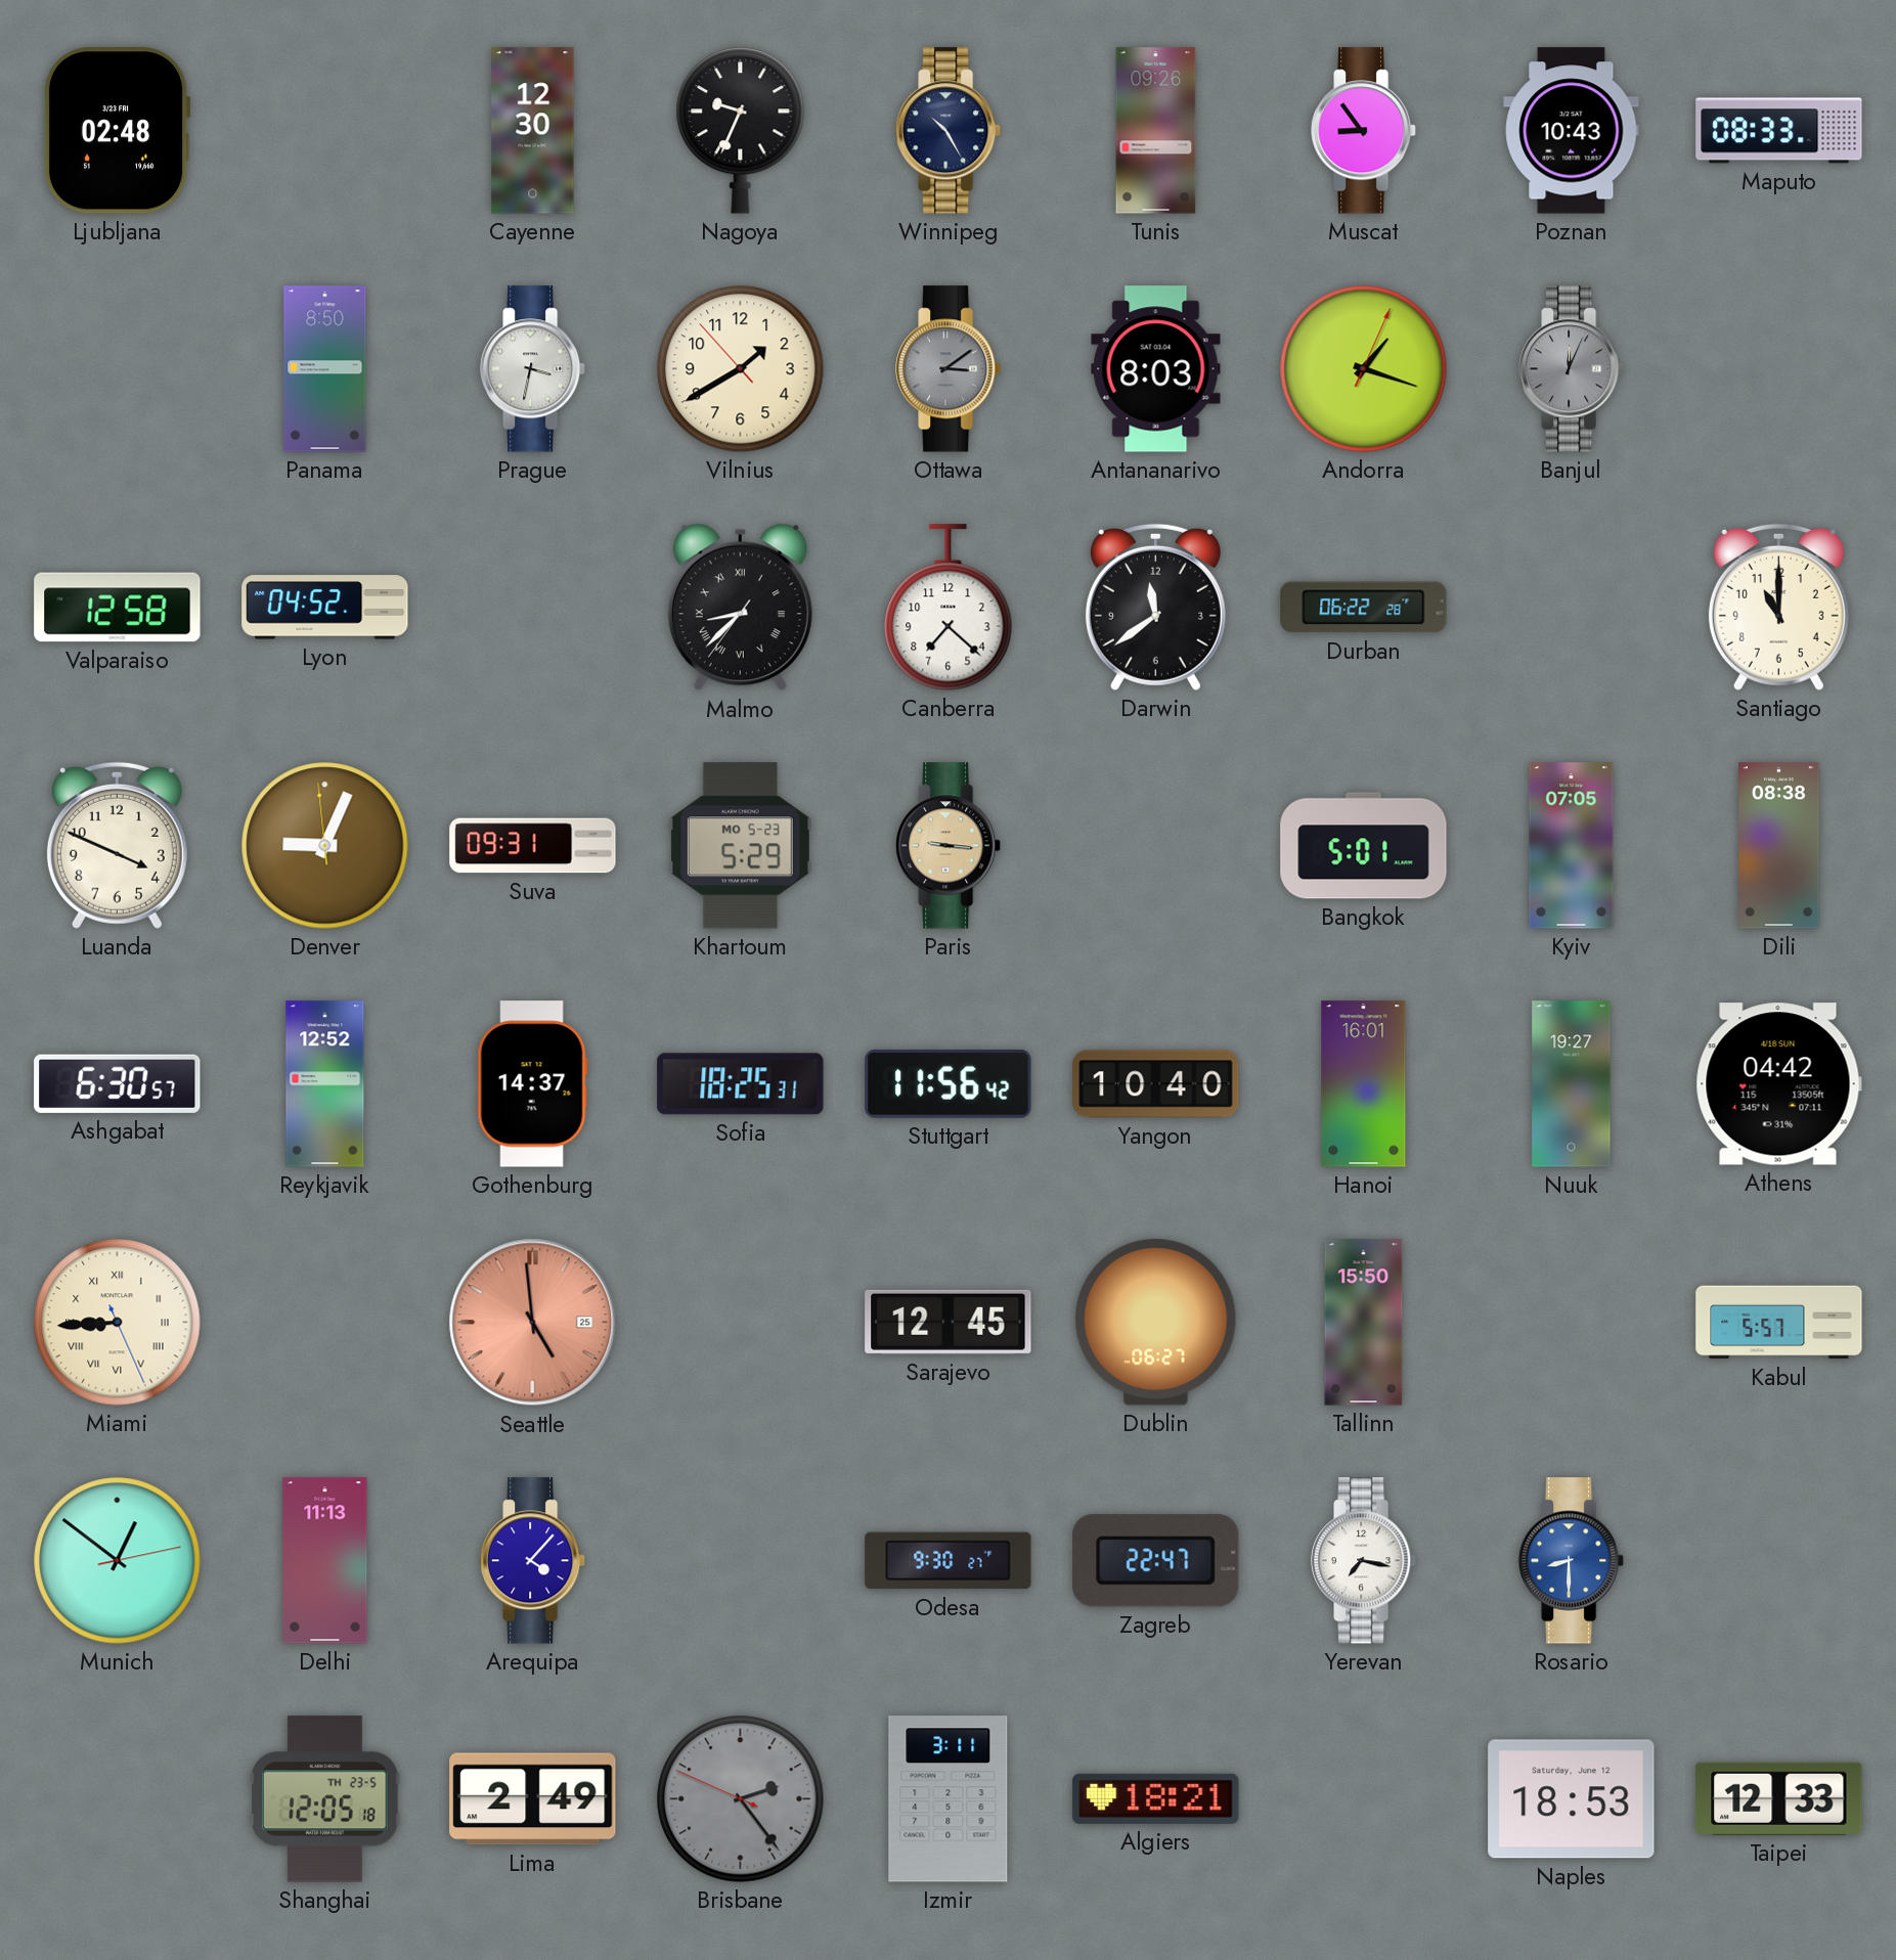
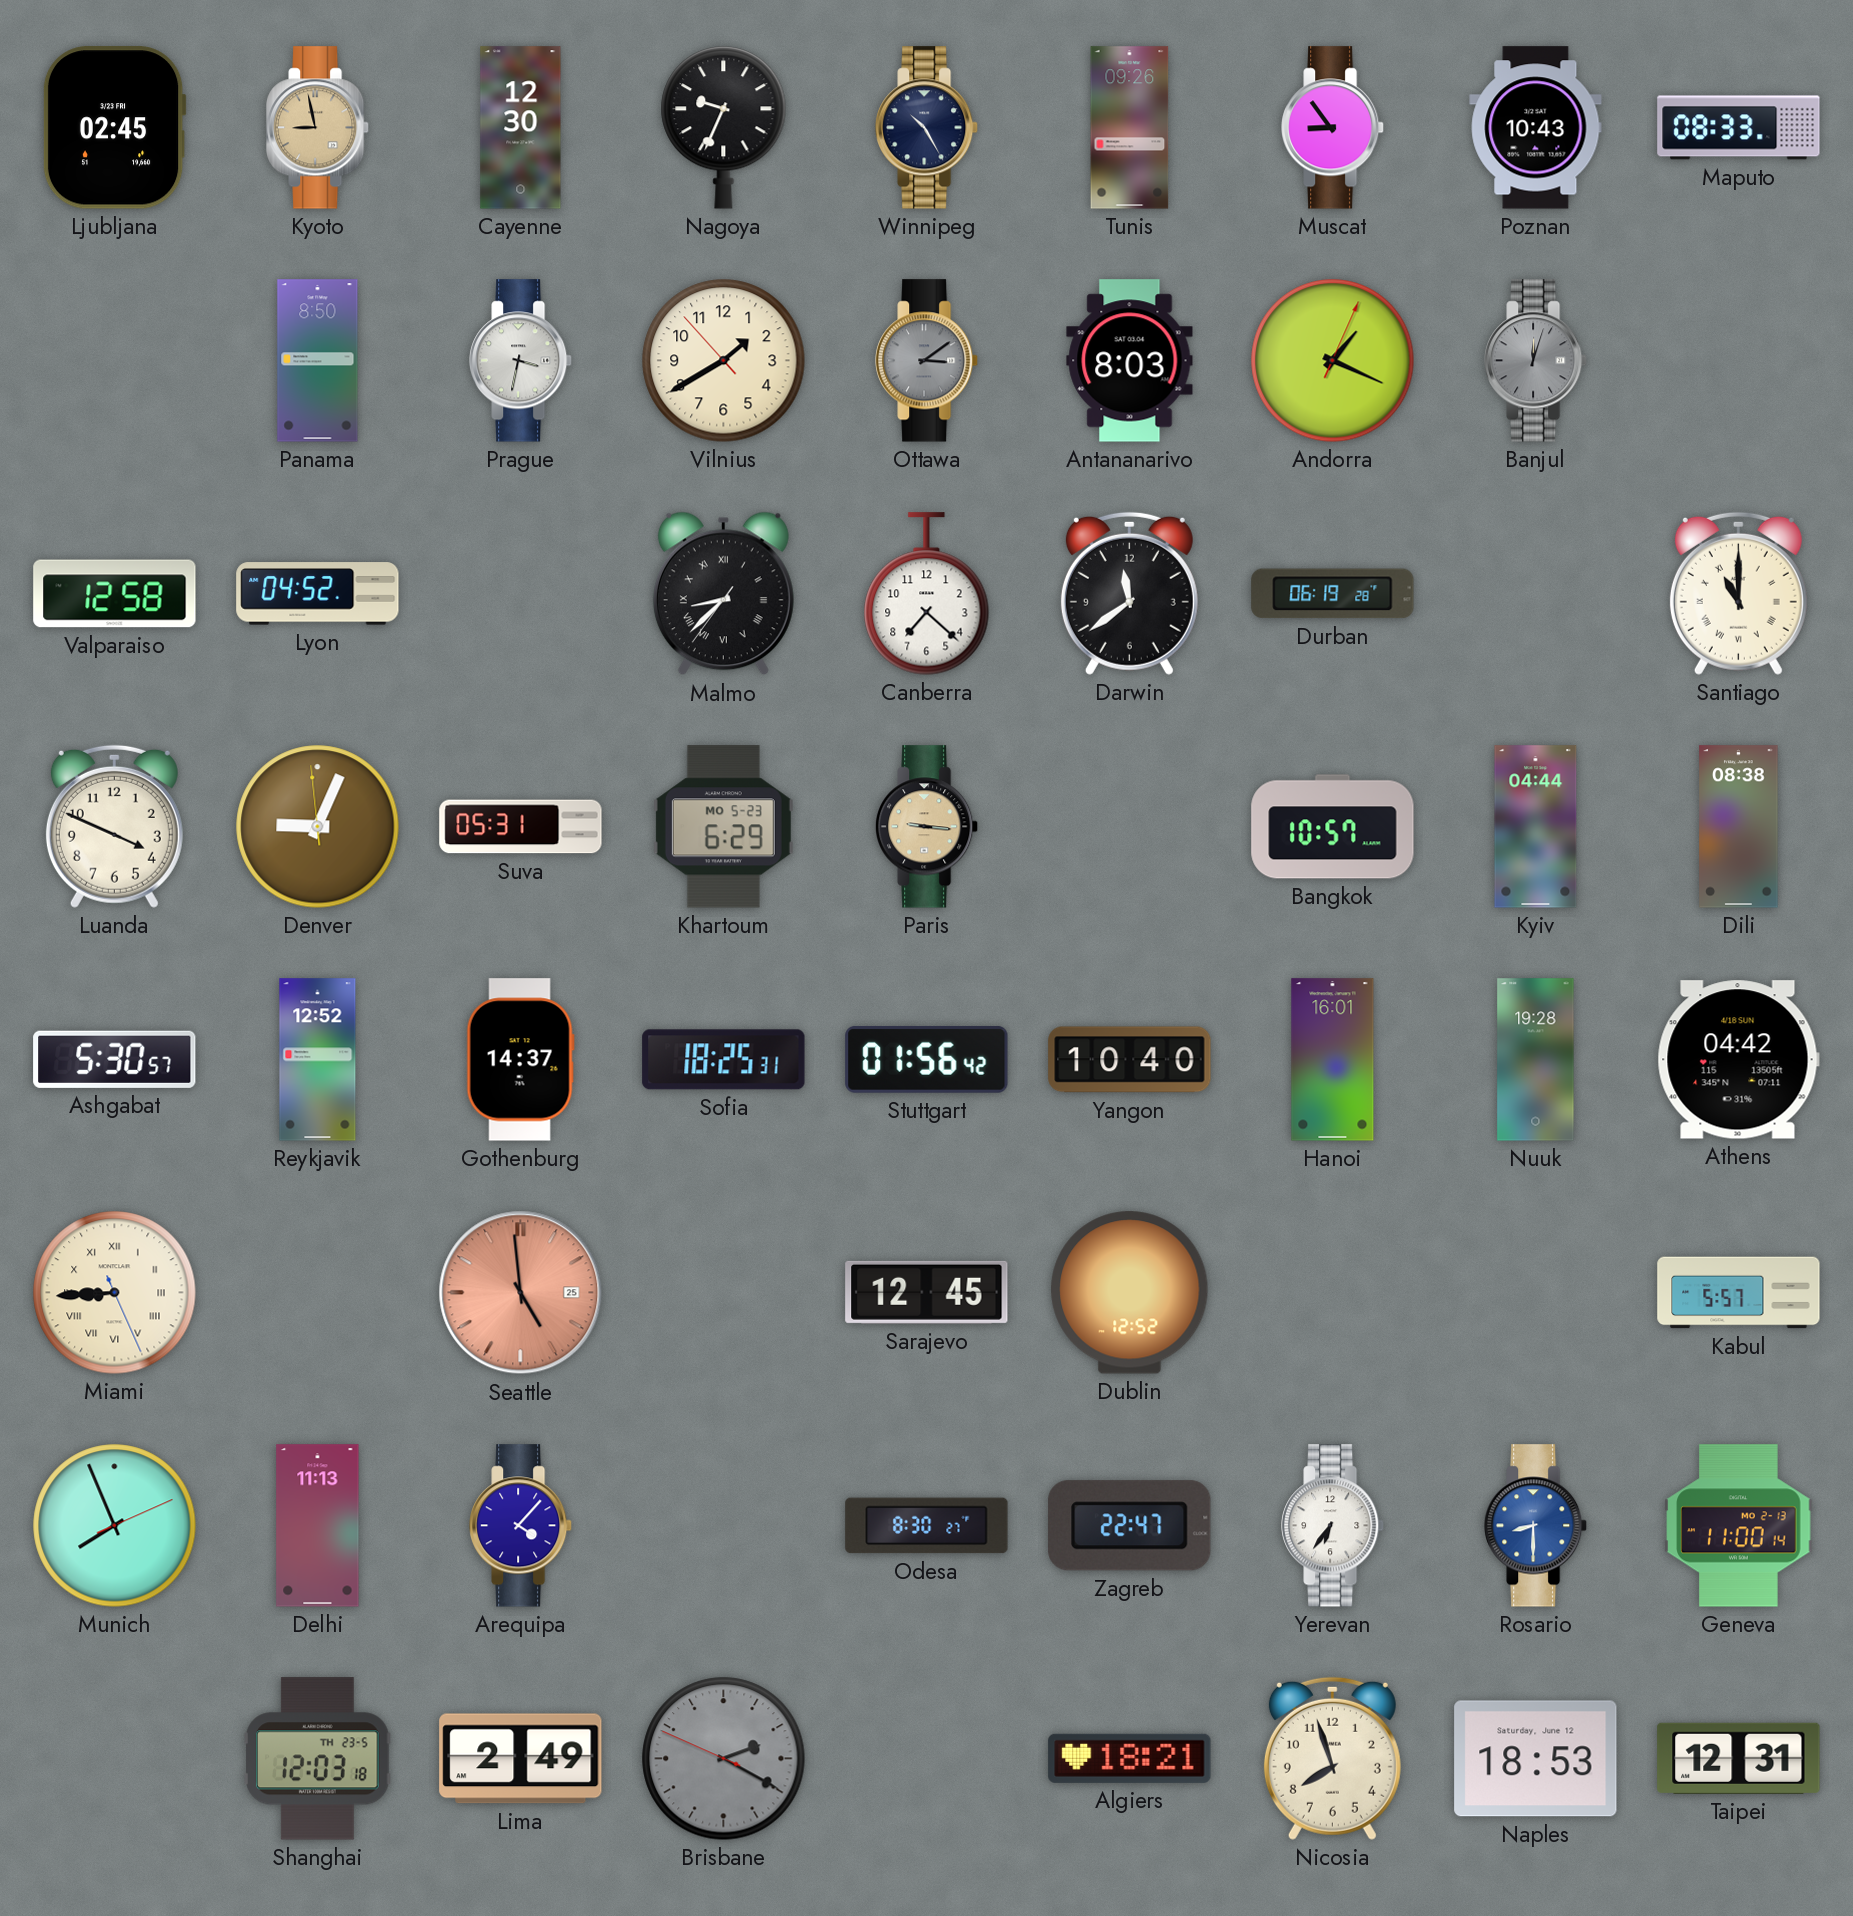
Ljubljana: 02:48 -> 02:45
Kyoto: none -> 8:58
Andorra: 1:18 -> 1:19
Banjul: 12:04 -> 12:03
Durban: 06:22 -> 06:19
Santiago numerals: Arabic -> Roman
Suva: 09:31 -> 05:31
Khartoum: 5:29 -> 6:29
Bangkok: 5:01 -> 10:57
Kyiv: 07:05 -> 04:44
Ashgabat: 6:30 -> 5:30
Stuttgart: 11:56 -> 01:56
Nuuk: 19:27 -> 19:28
Dublin: 06:27 -> 12:52
Tallinn: 15:50 -> none
Munich: 12:51 -> 7:56
Odesa: 9:30 -> 8:30
Yerevan: 7:17 -> 6:36
Geneva: none -> 11:00
Shanghai: 12:05 -> 12:03
Brisbane: 2:23 -> 2:19
Izmir: 3:11 -> none
Nicosia: none -> 7:57
Taipei: 12:33 -> 12:31
